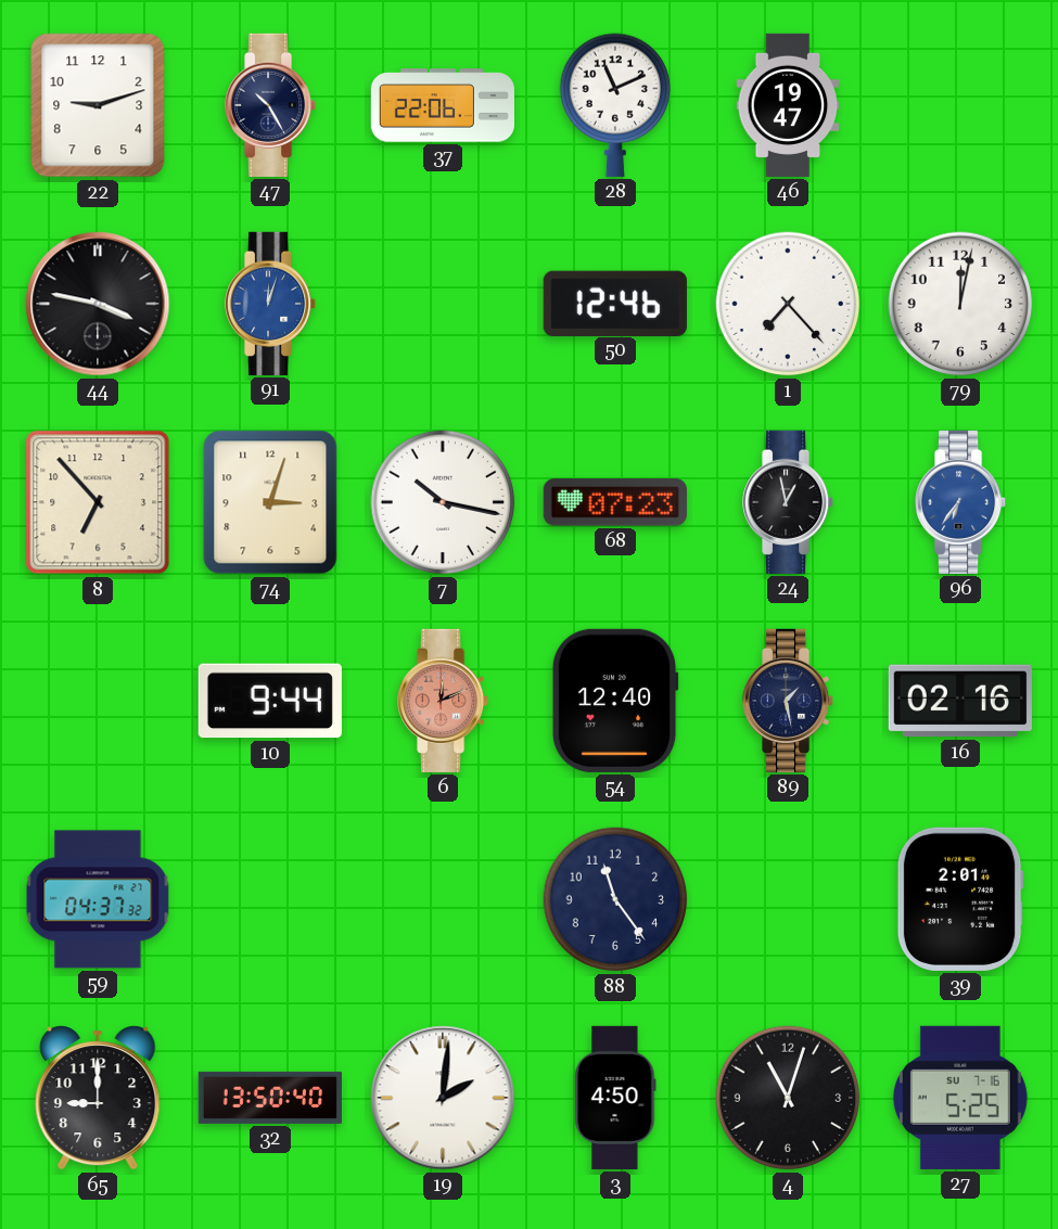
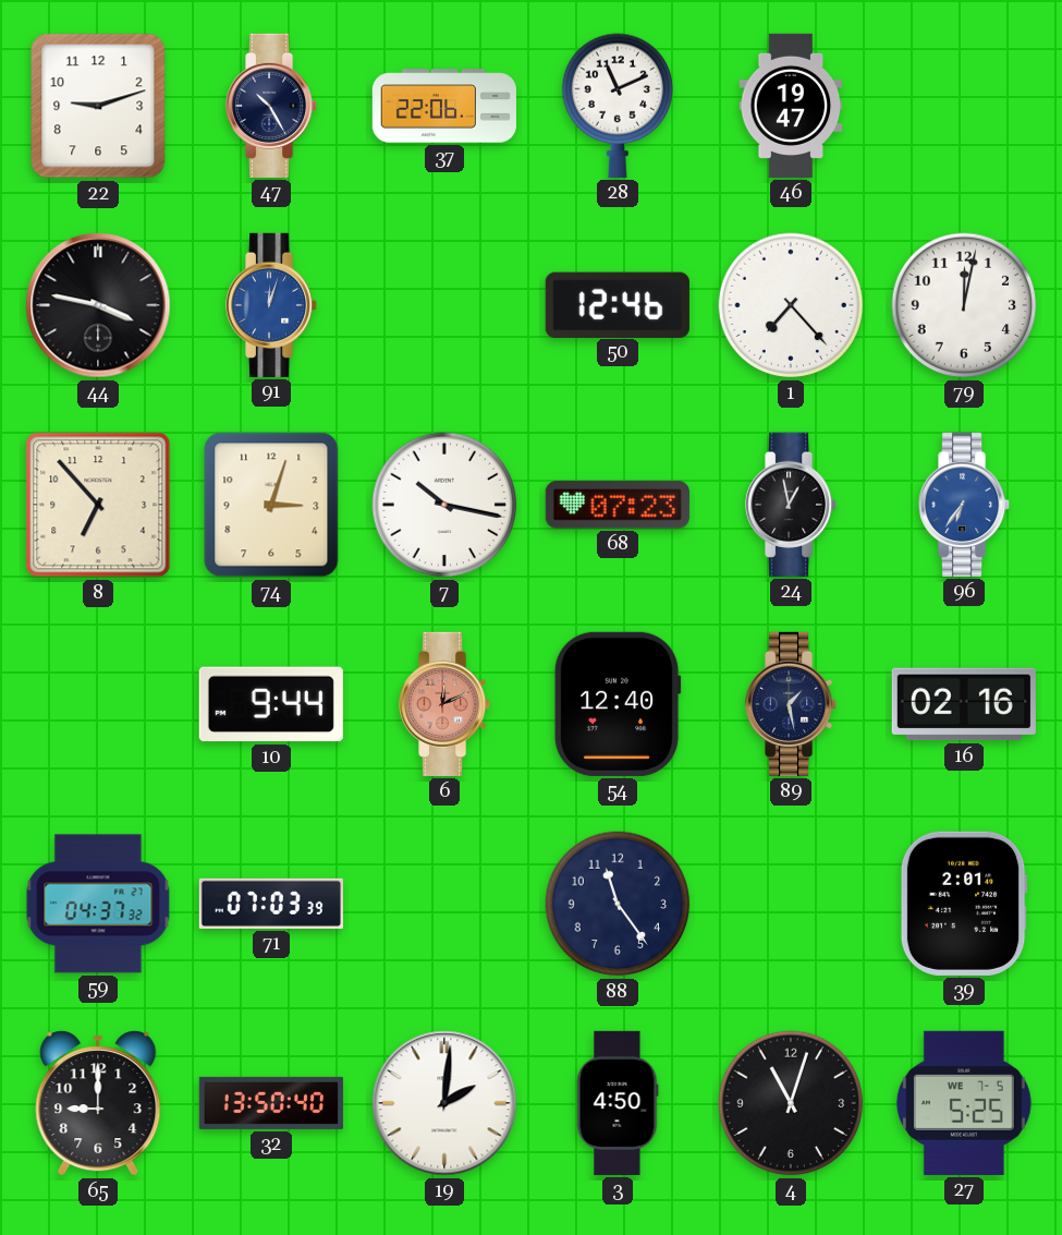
71: none -> 07:03
27 date: SU 7-16 -> WE 7-5
